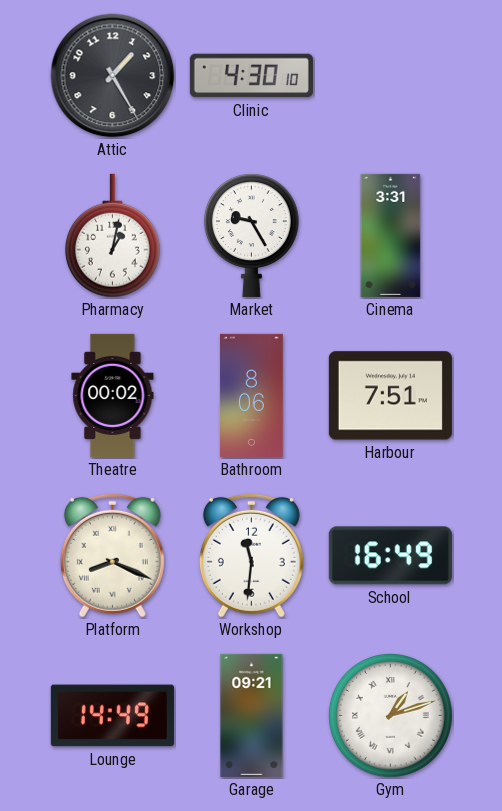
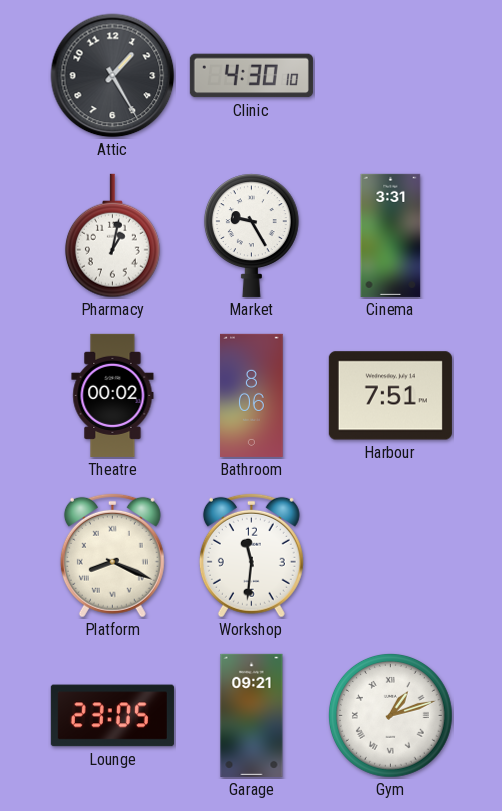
School: 16:49 -> none
Lounge: 14:49 -> 23:05
